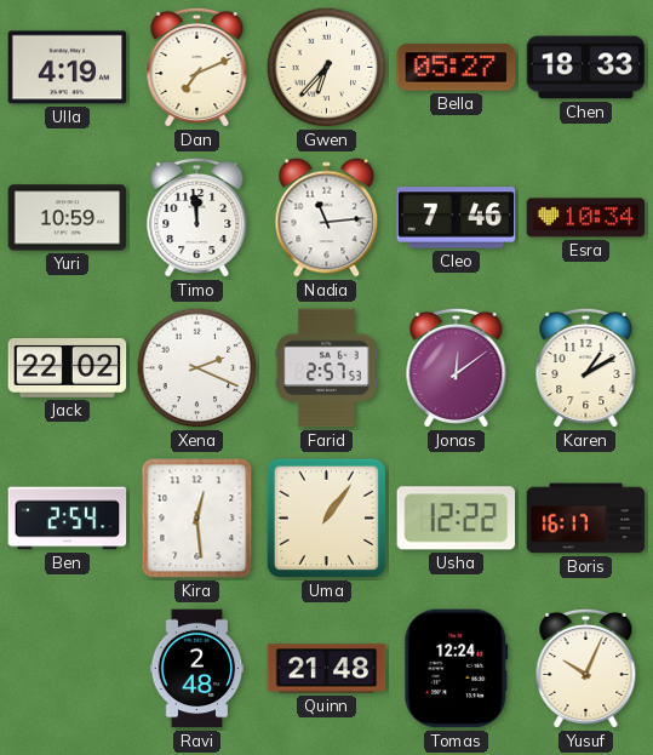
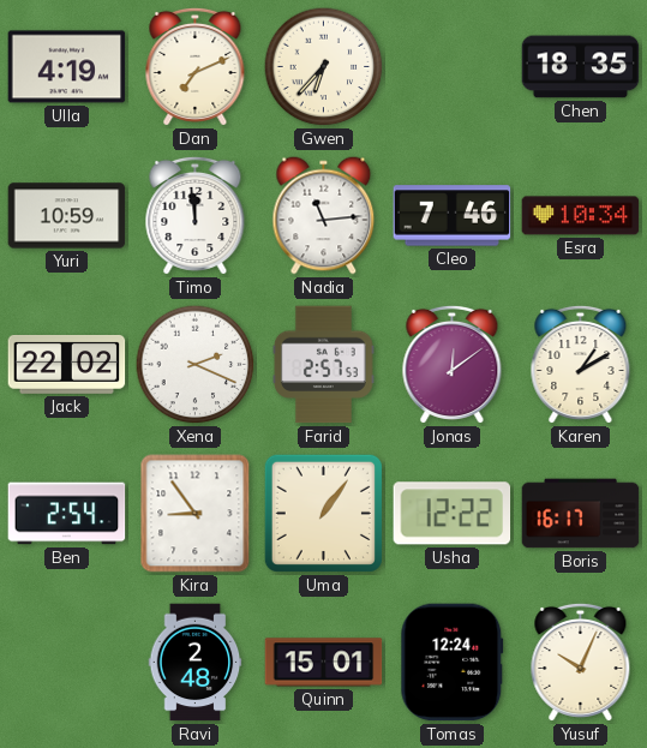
Bella: 05:27 -> none
Chen: 18:33 -> 18:35
Kira: 12:29 -> 8:54
Quinn: 21:48 -> 15:01
